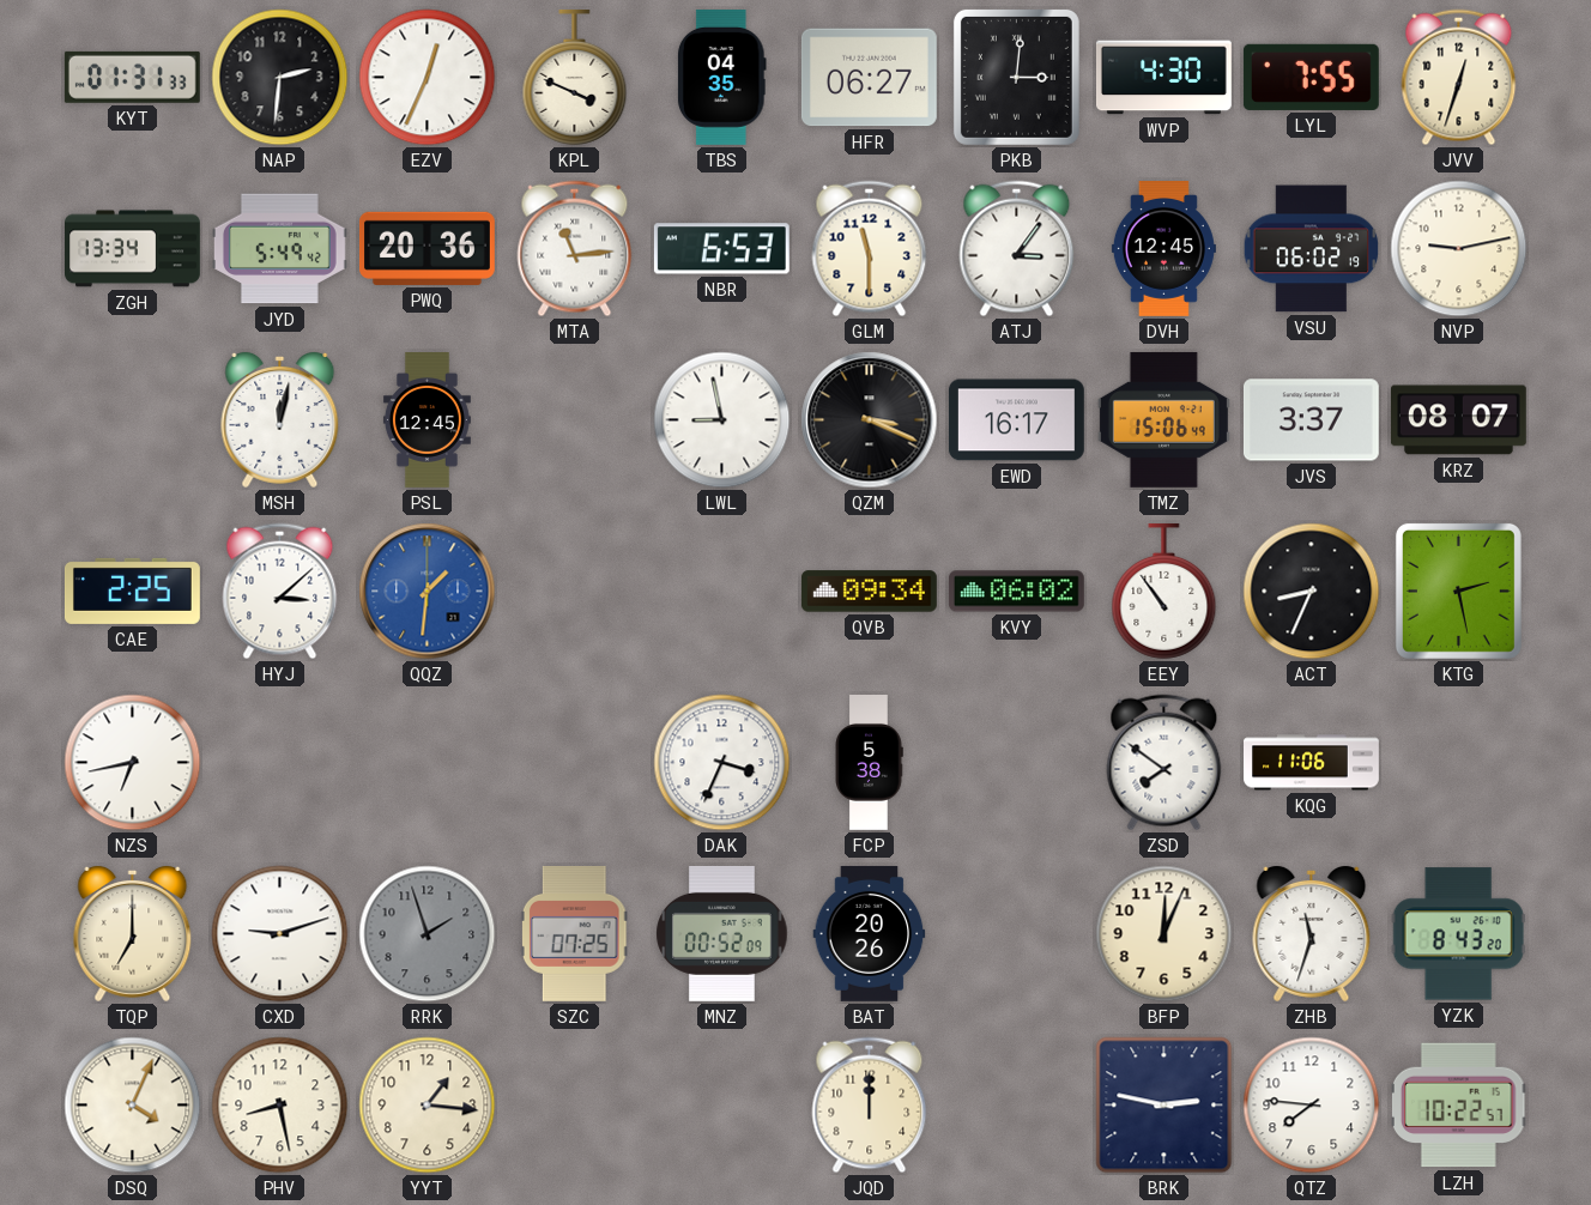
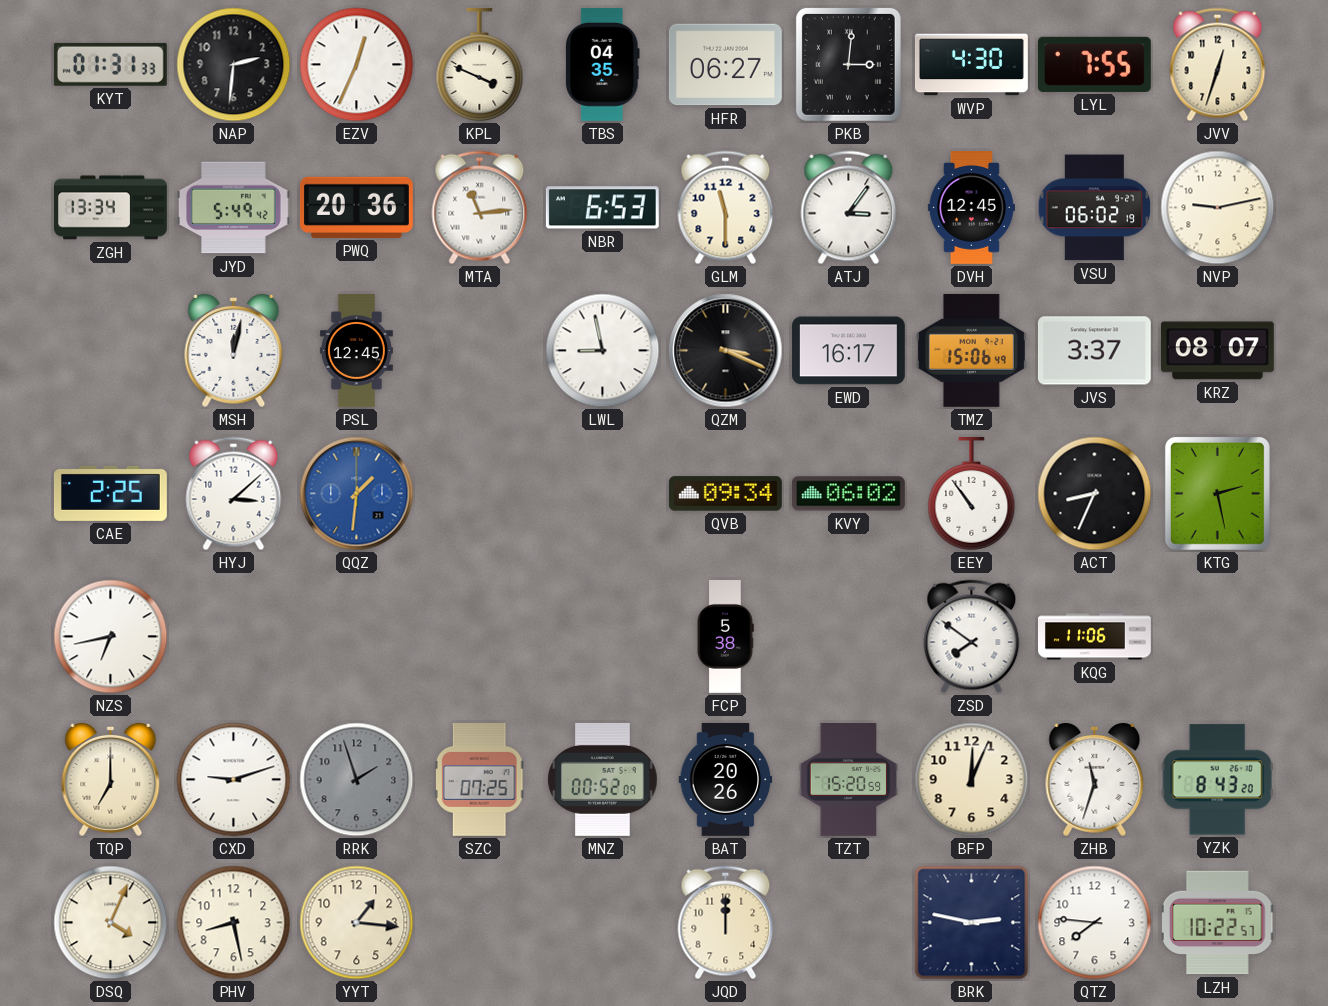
DAK: 3:34 -> none
TZT: none -> 15:20
